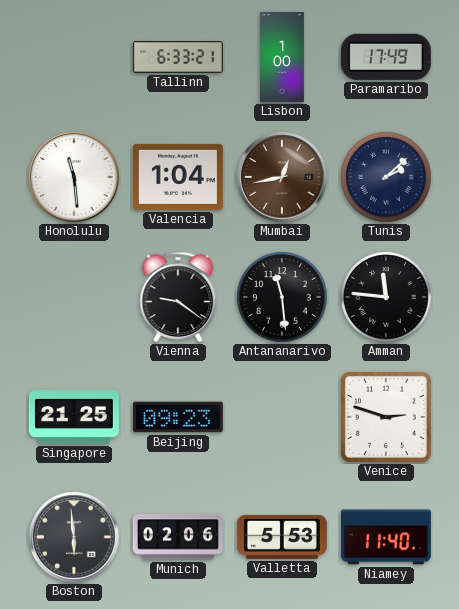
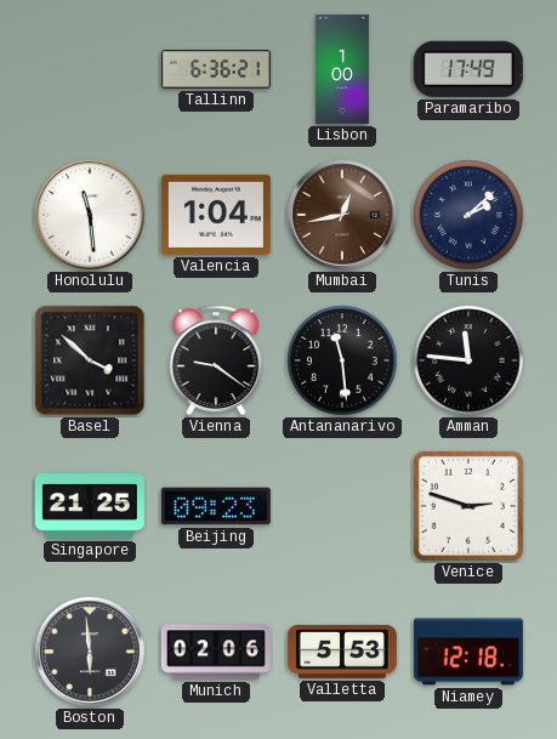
Tallinn: 6:33 -> 6:36
Basel: none -> 3:52
Niamey: 11:40 -> 12:18
